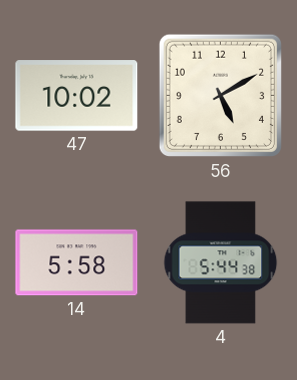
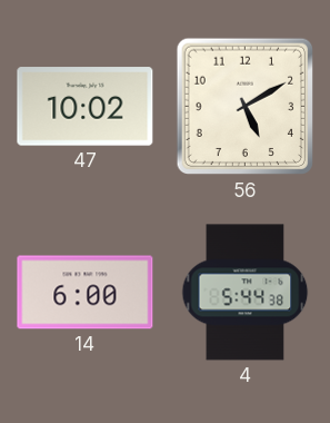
14: 5:58 -> 6:00
